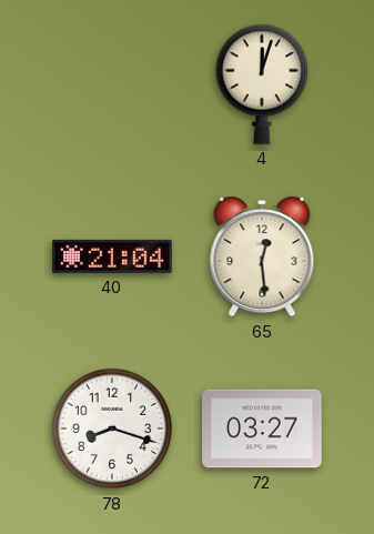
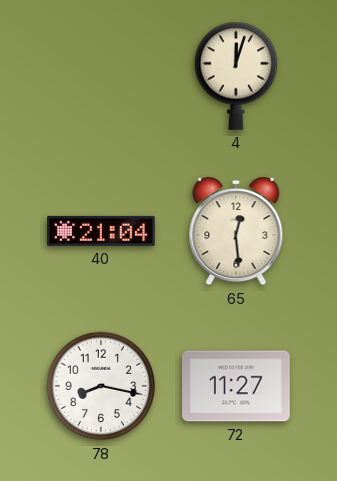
78: 8:18 -> 8:17
72: 03:27 -> 11:27
